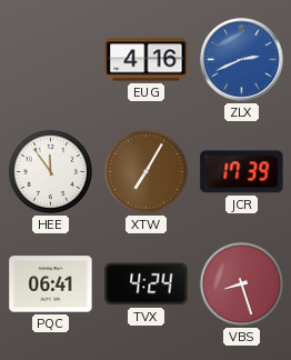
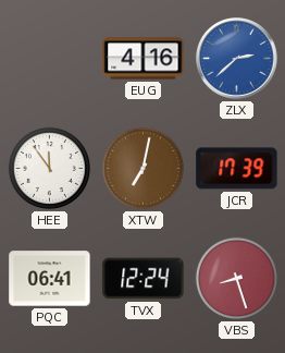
ZLX: 2:41 -> 2:38
XTW: 7:05 -> 7:02
TVX: 4:24 -> 12:24
